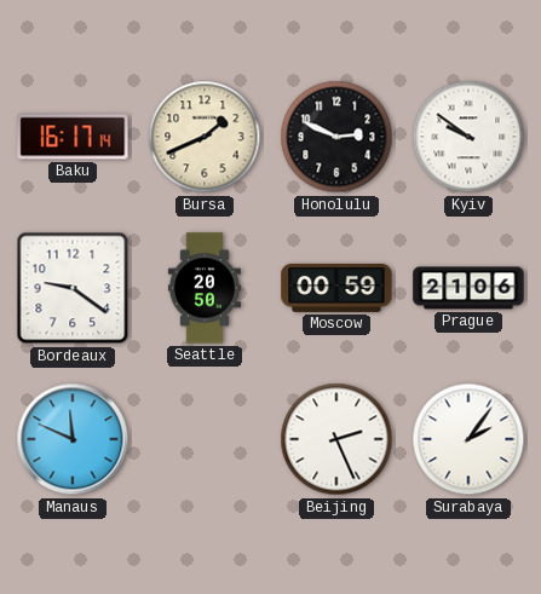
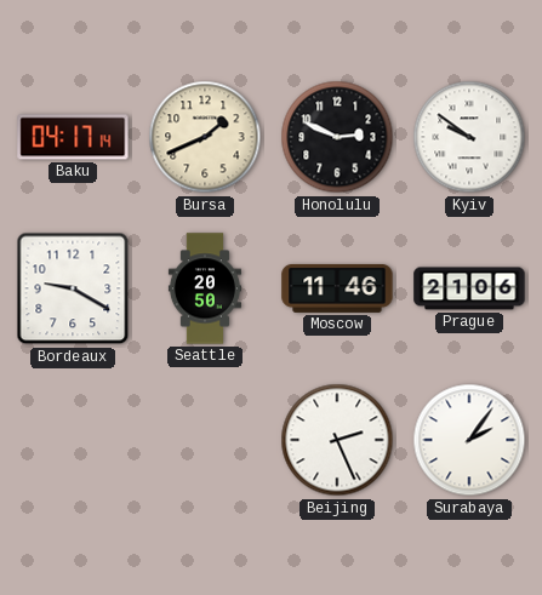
Baku: 16:17 -> 04:17
Bordeaux: 9:21 -> 9:20
Moscow: 00:59 -> 11:46
Manaus: 11:49 -> none
